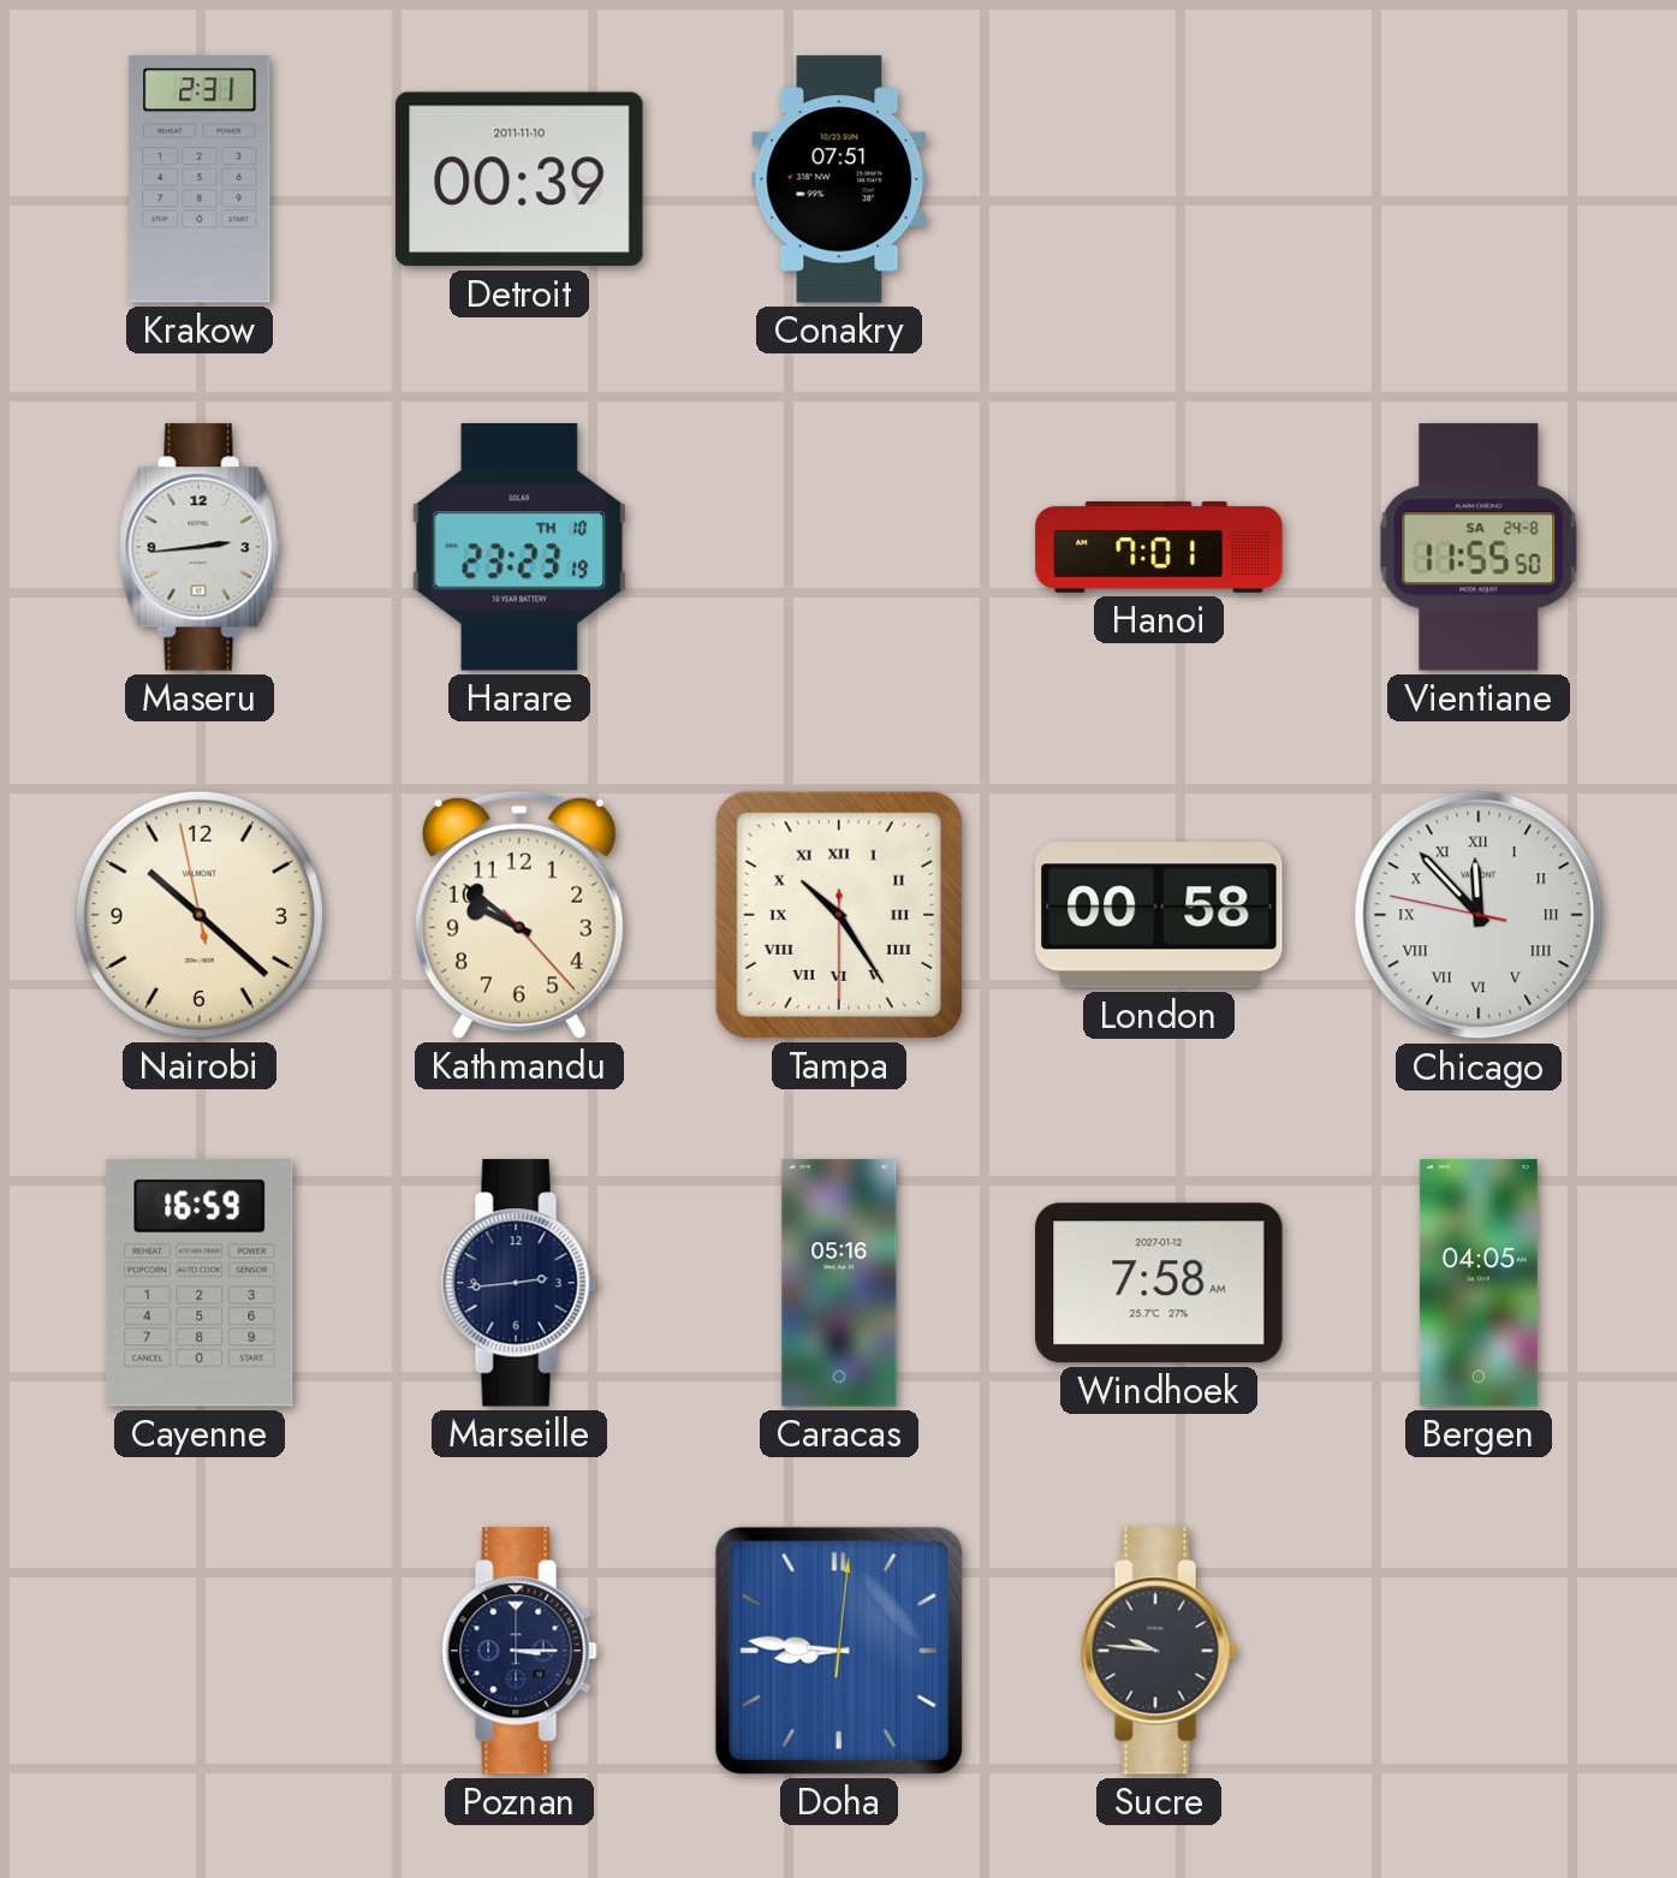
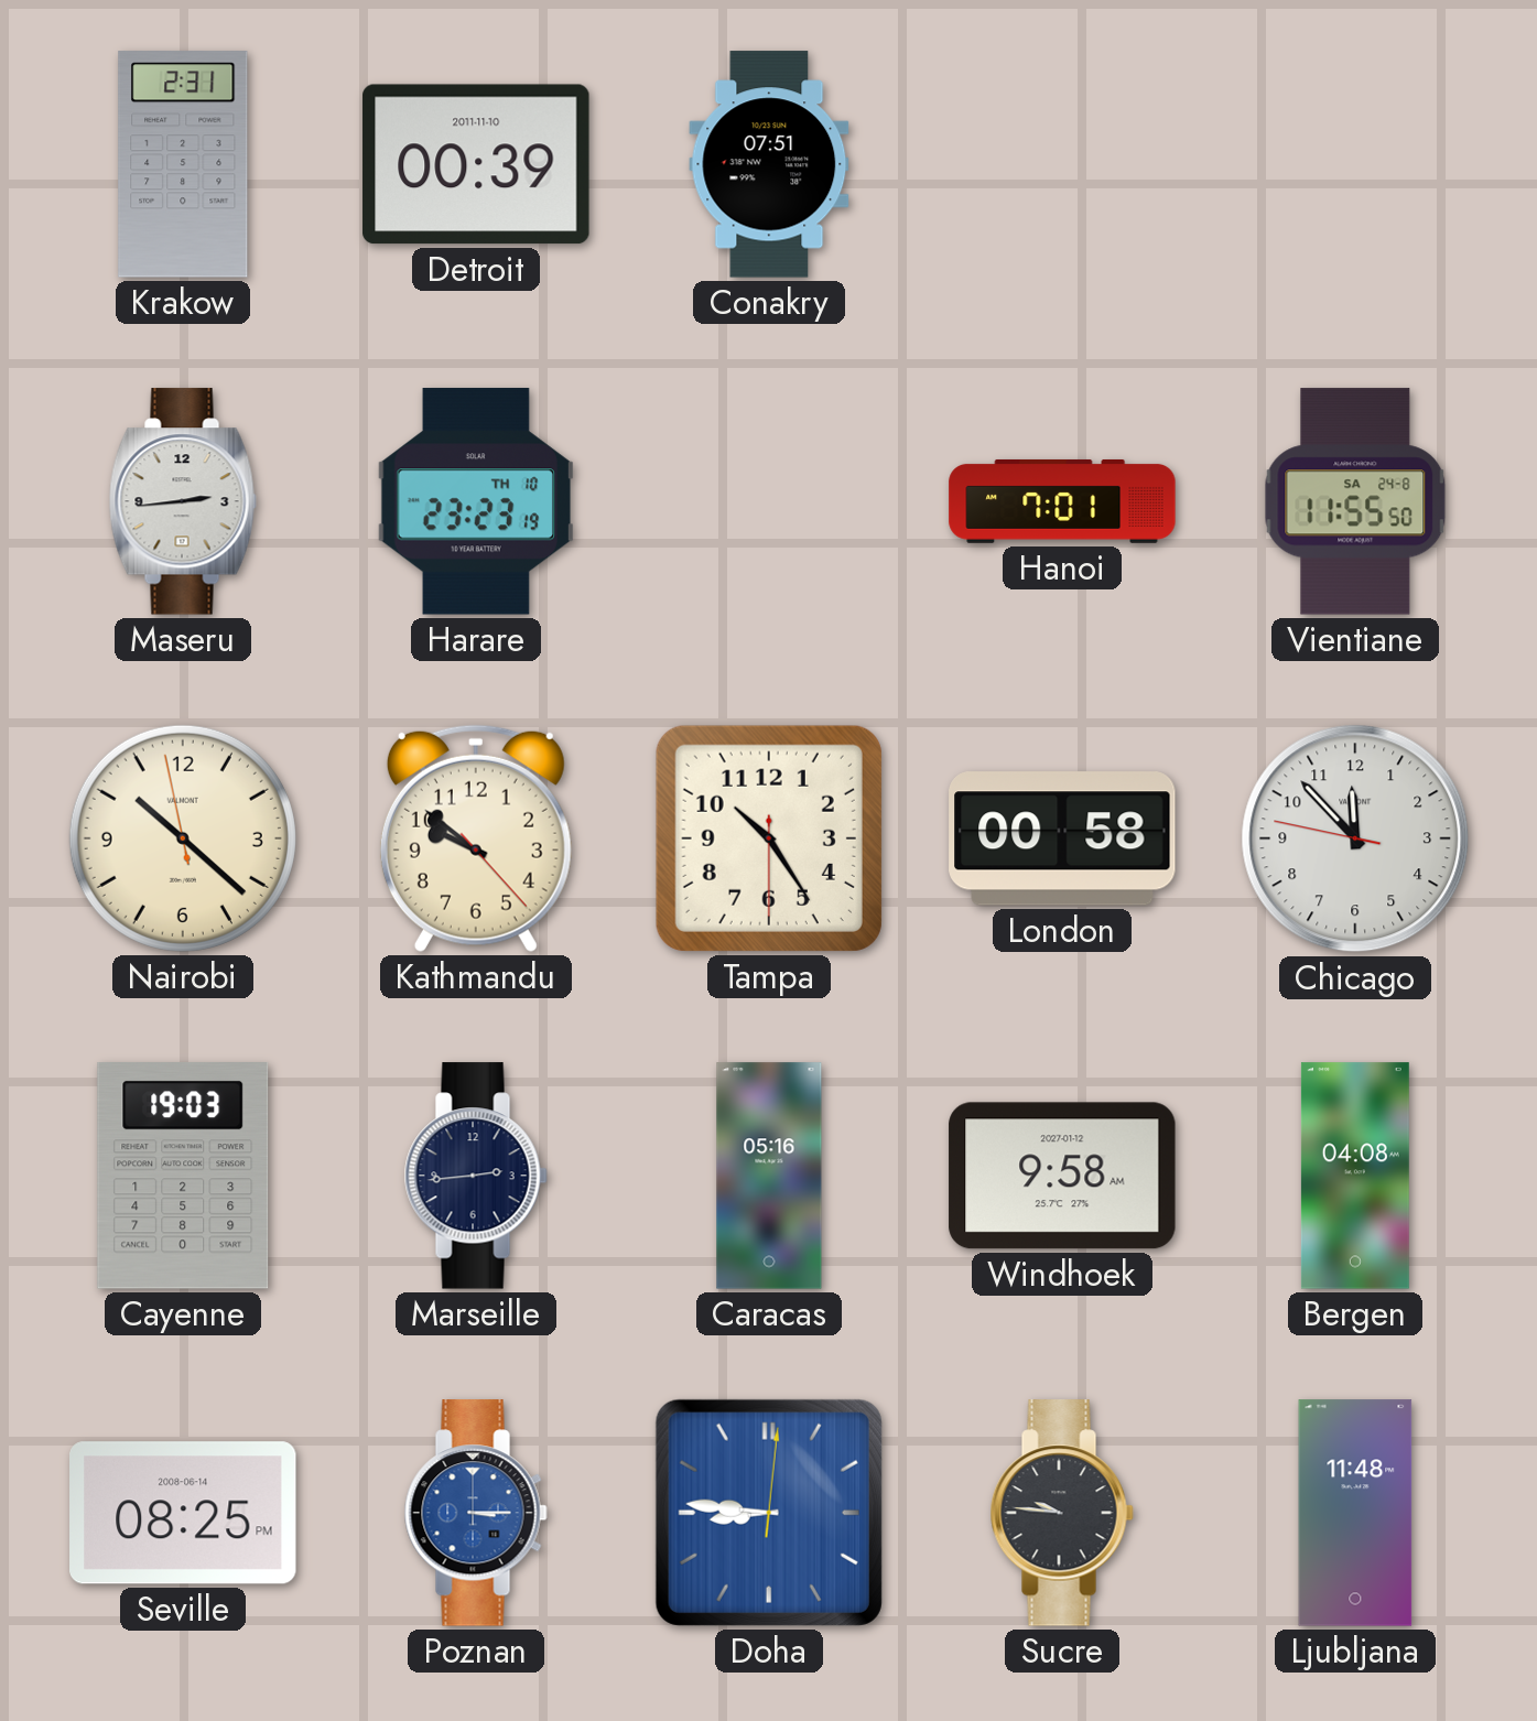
Tampa numerals: Roman -> Arabic
Chicago numerals: Roman -> Arabic
Cayenne: 16:59 -> 19:03
Windhoek: 7:58 -> 9:58
Bergen: 04:05 -> 04:08
Seville: none -> 08:25
Poznan dial: navy -> blue
Ljubljana: none -> 11:48
